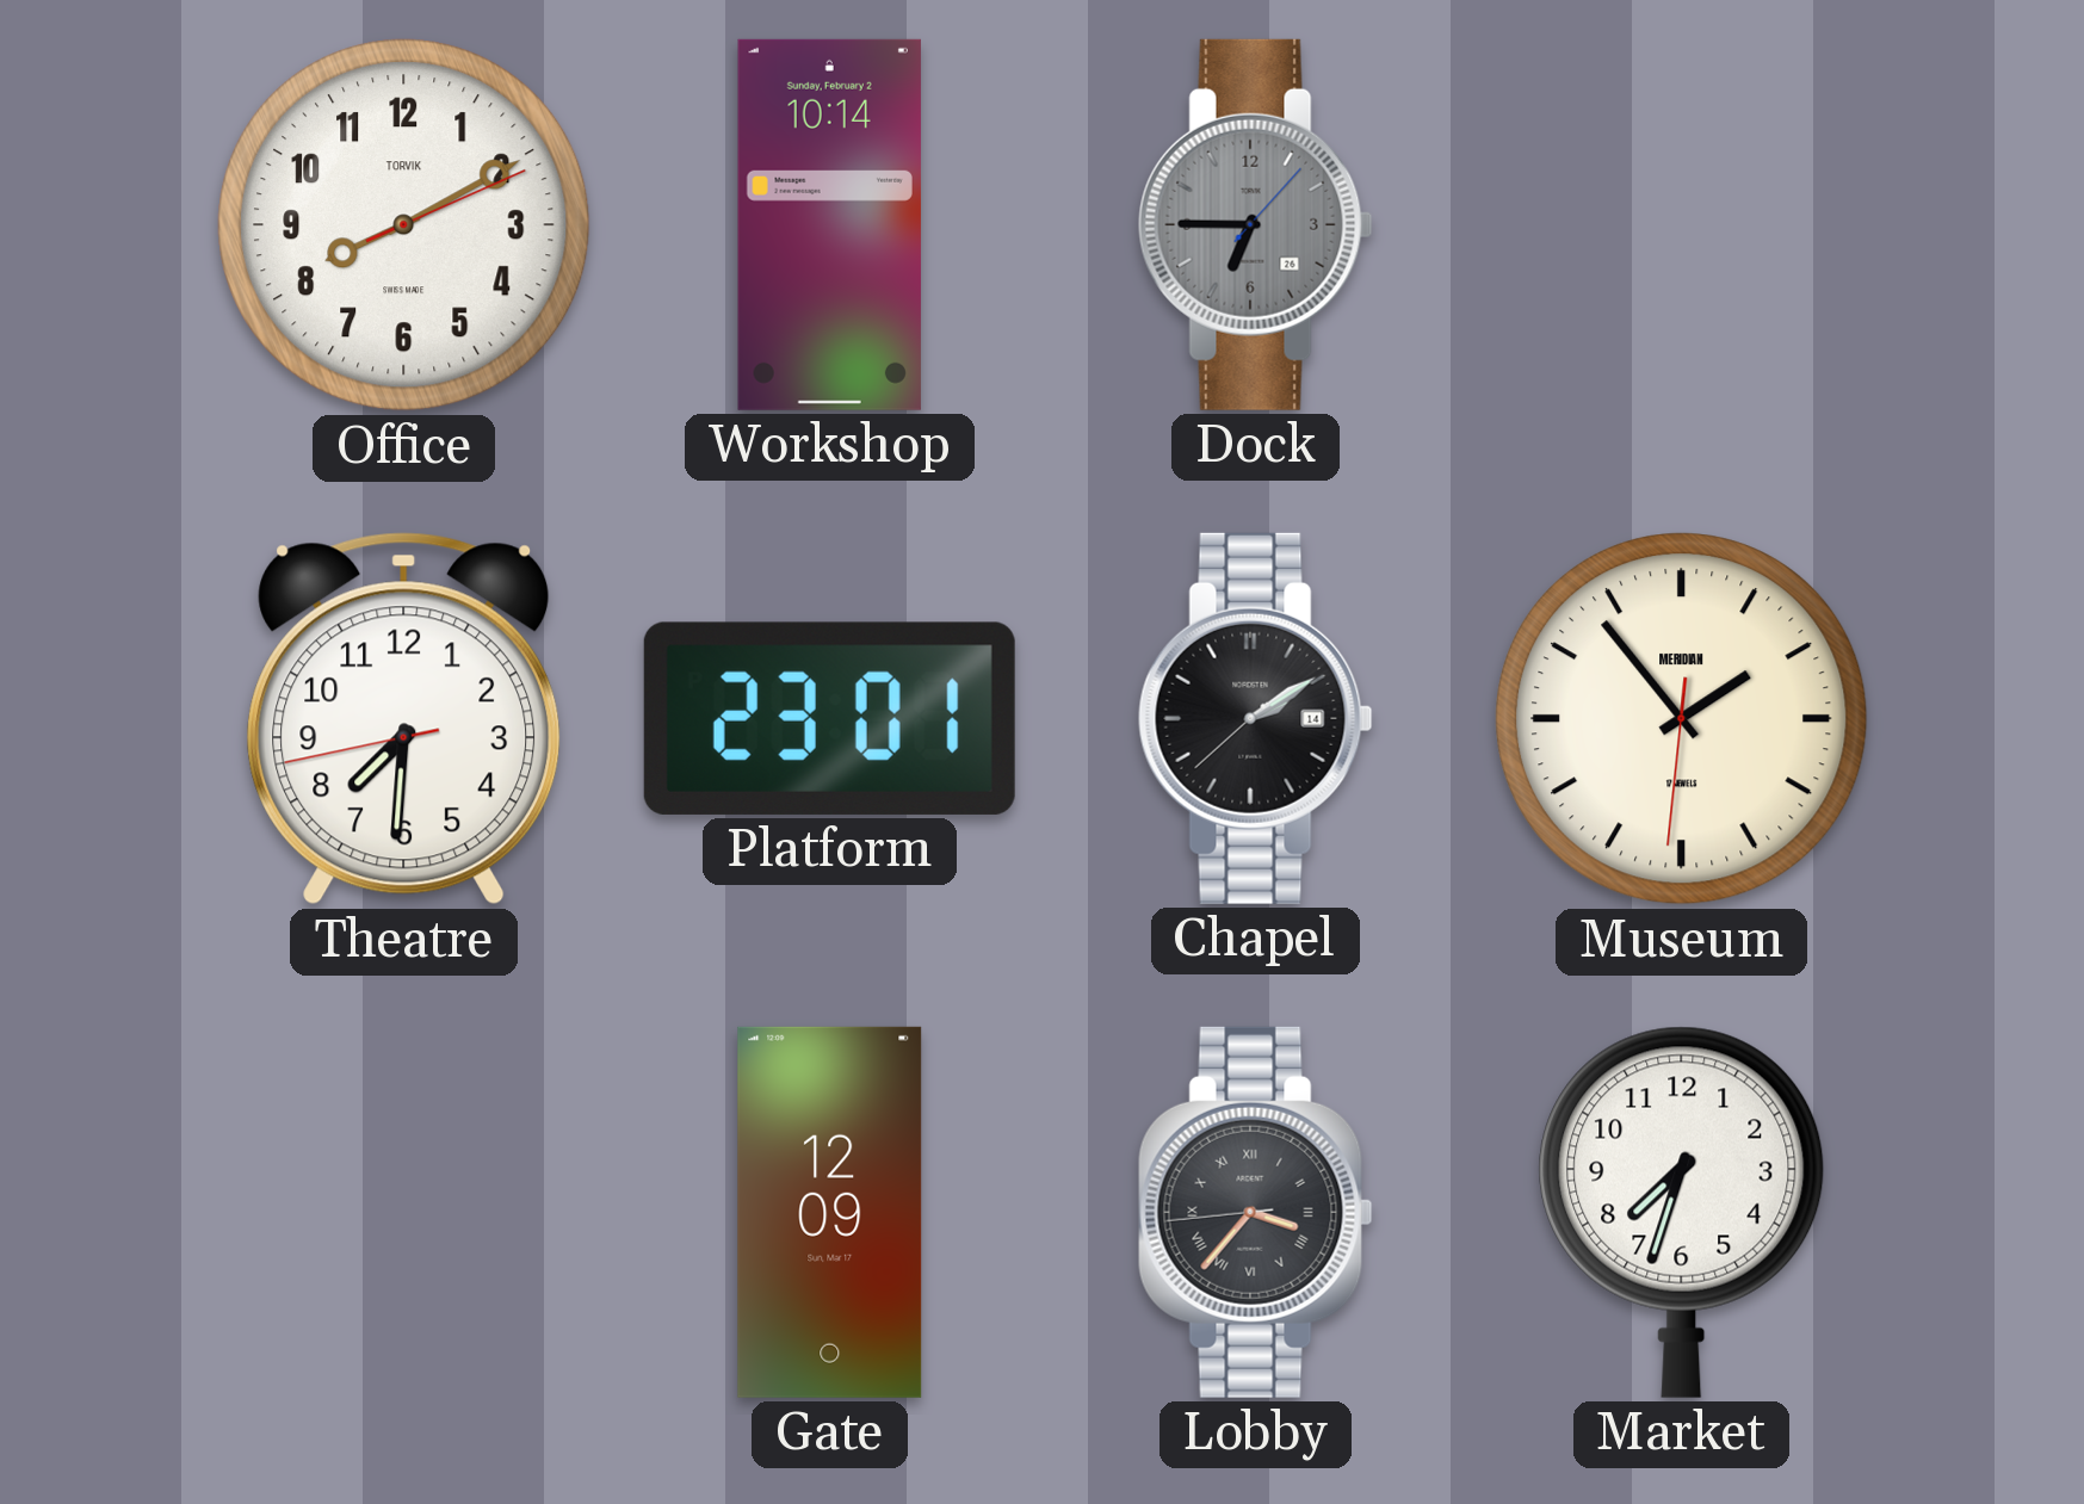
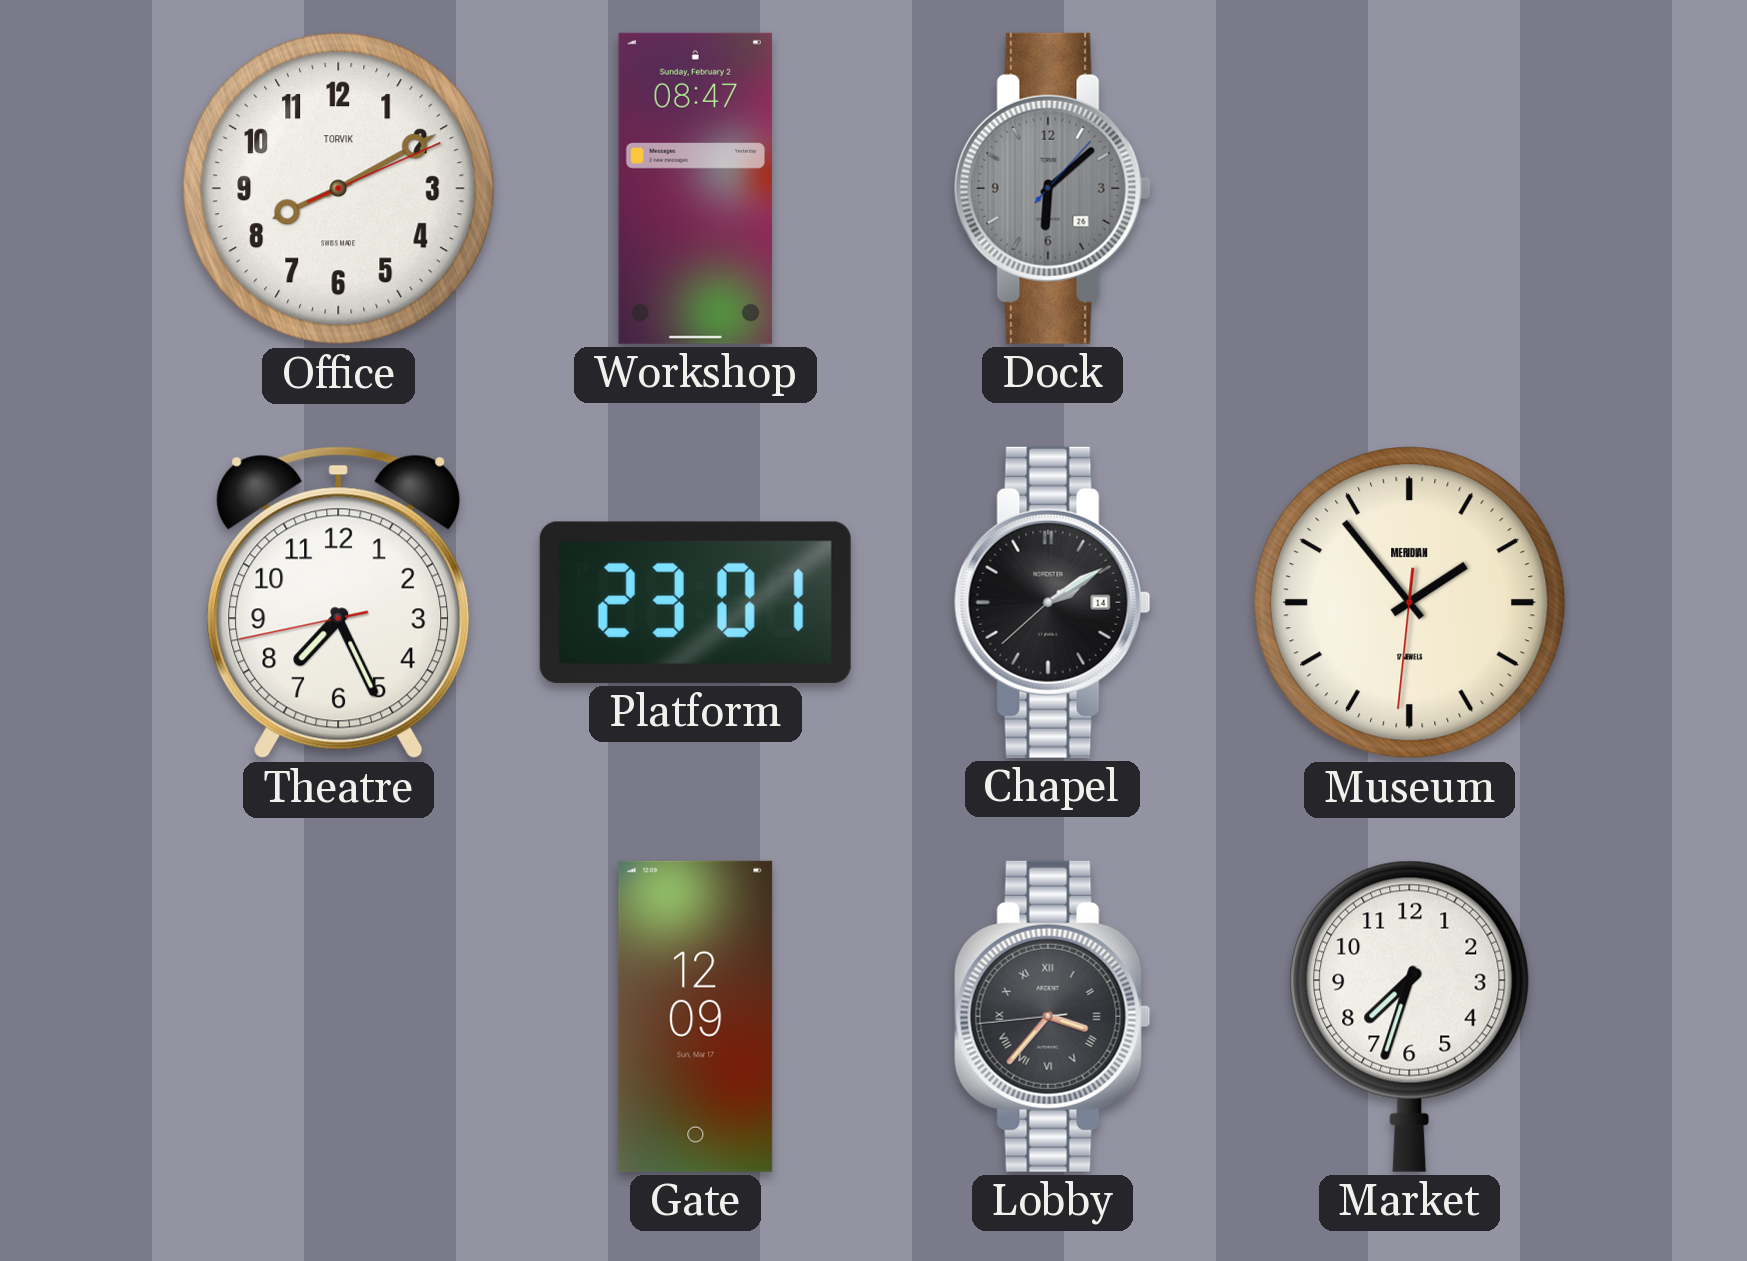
Workshop: 10:14 -> 08:47
Dock: 6:45 -> 6:08
Theatre: 7:30 -> 7:25
